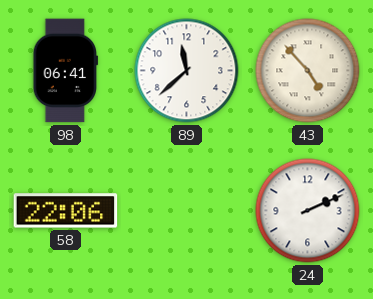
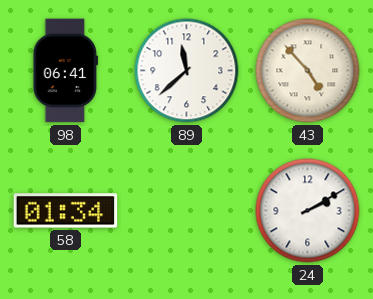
58: 22:06 -> 01:34
24: 2:11 -> 2:10
